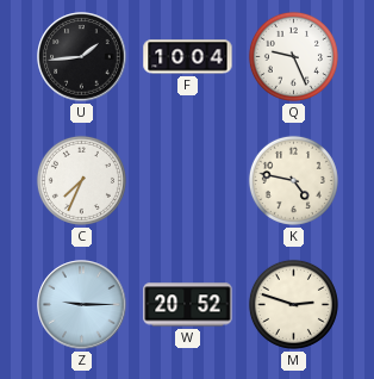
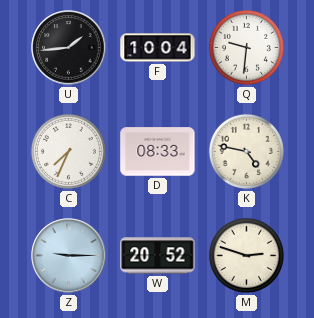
Q: 9:26 -> 9:31
D: none -> 08:33
